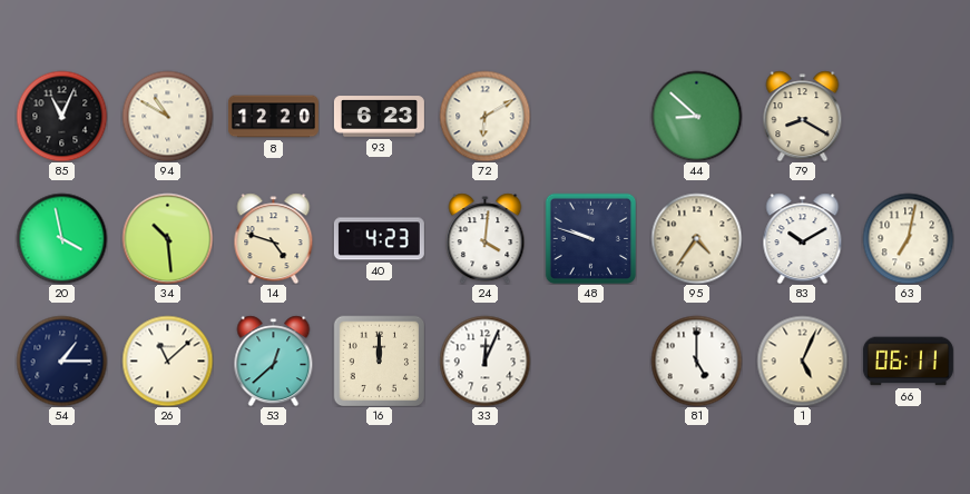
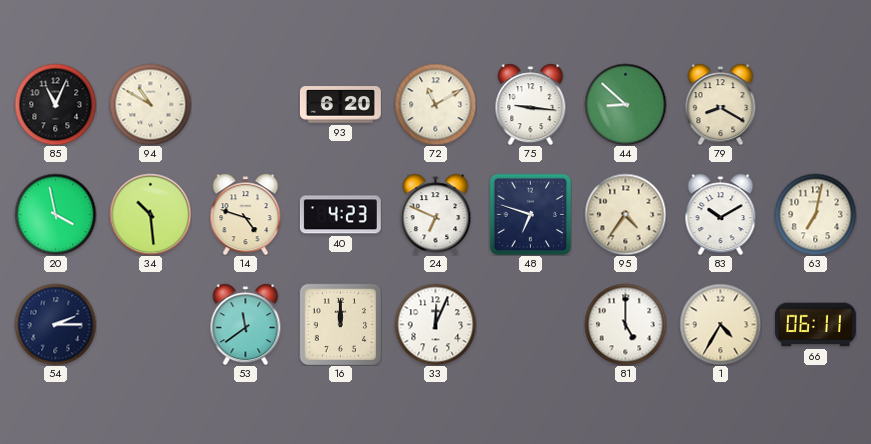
8: 12:20 -> none
93: 6:23 -> 6:20
72: 6:10 -> 11:10
75: none -> 9:16
24: 4:01 -> 6:49
48: 9:48 -> 6:48
54: 1:15 -> 2:15
26: 11:08 -> none
53: 12:38 -> 11:39
1: 5:04 -> 4:35
